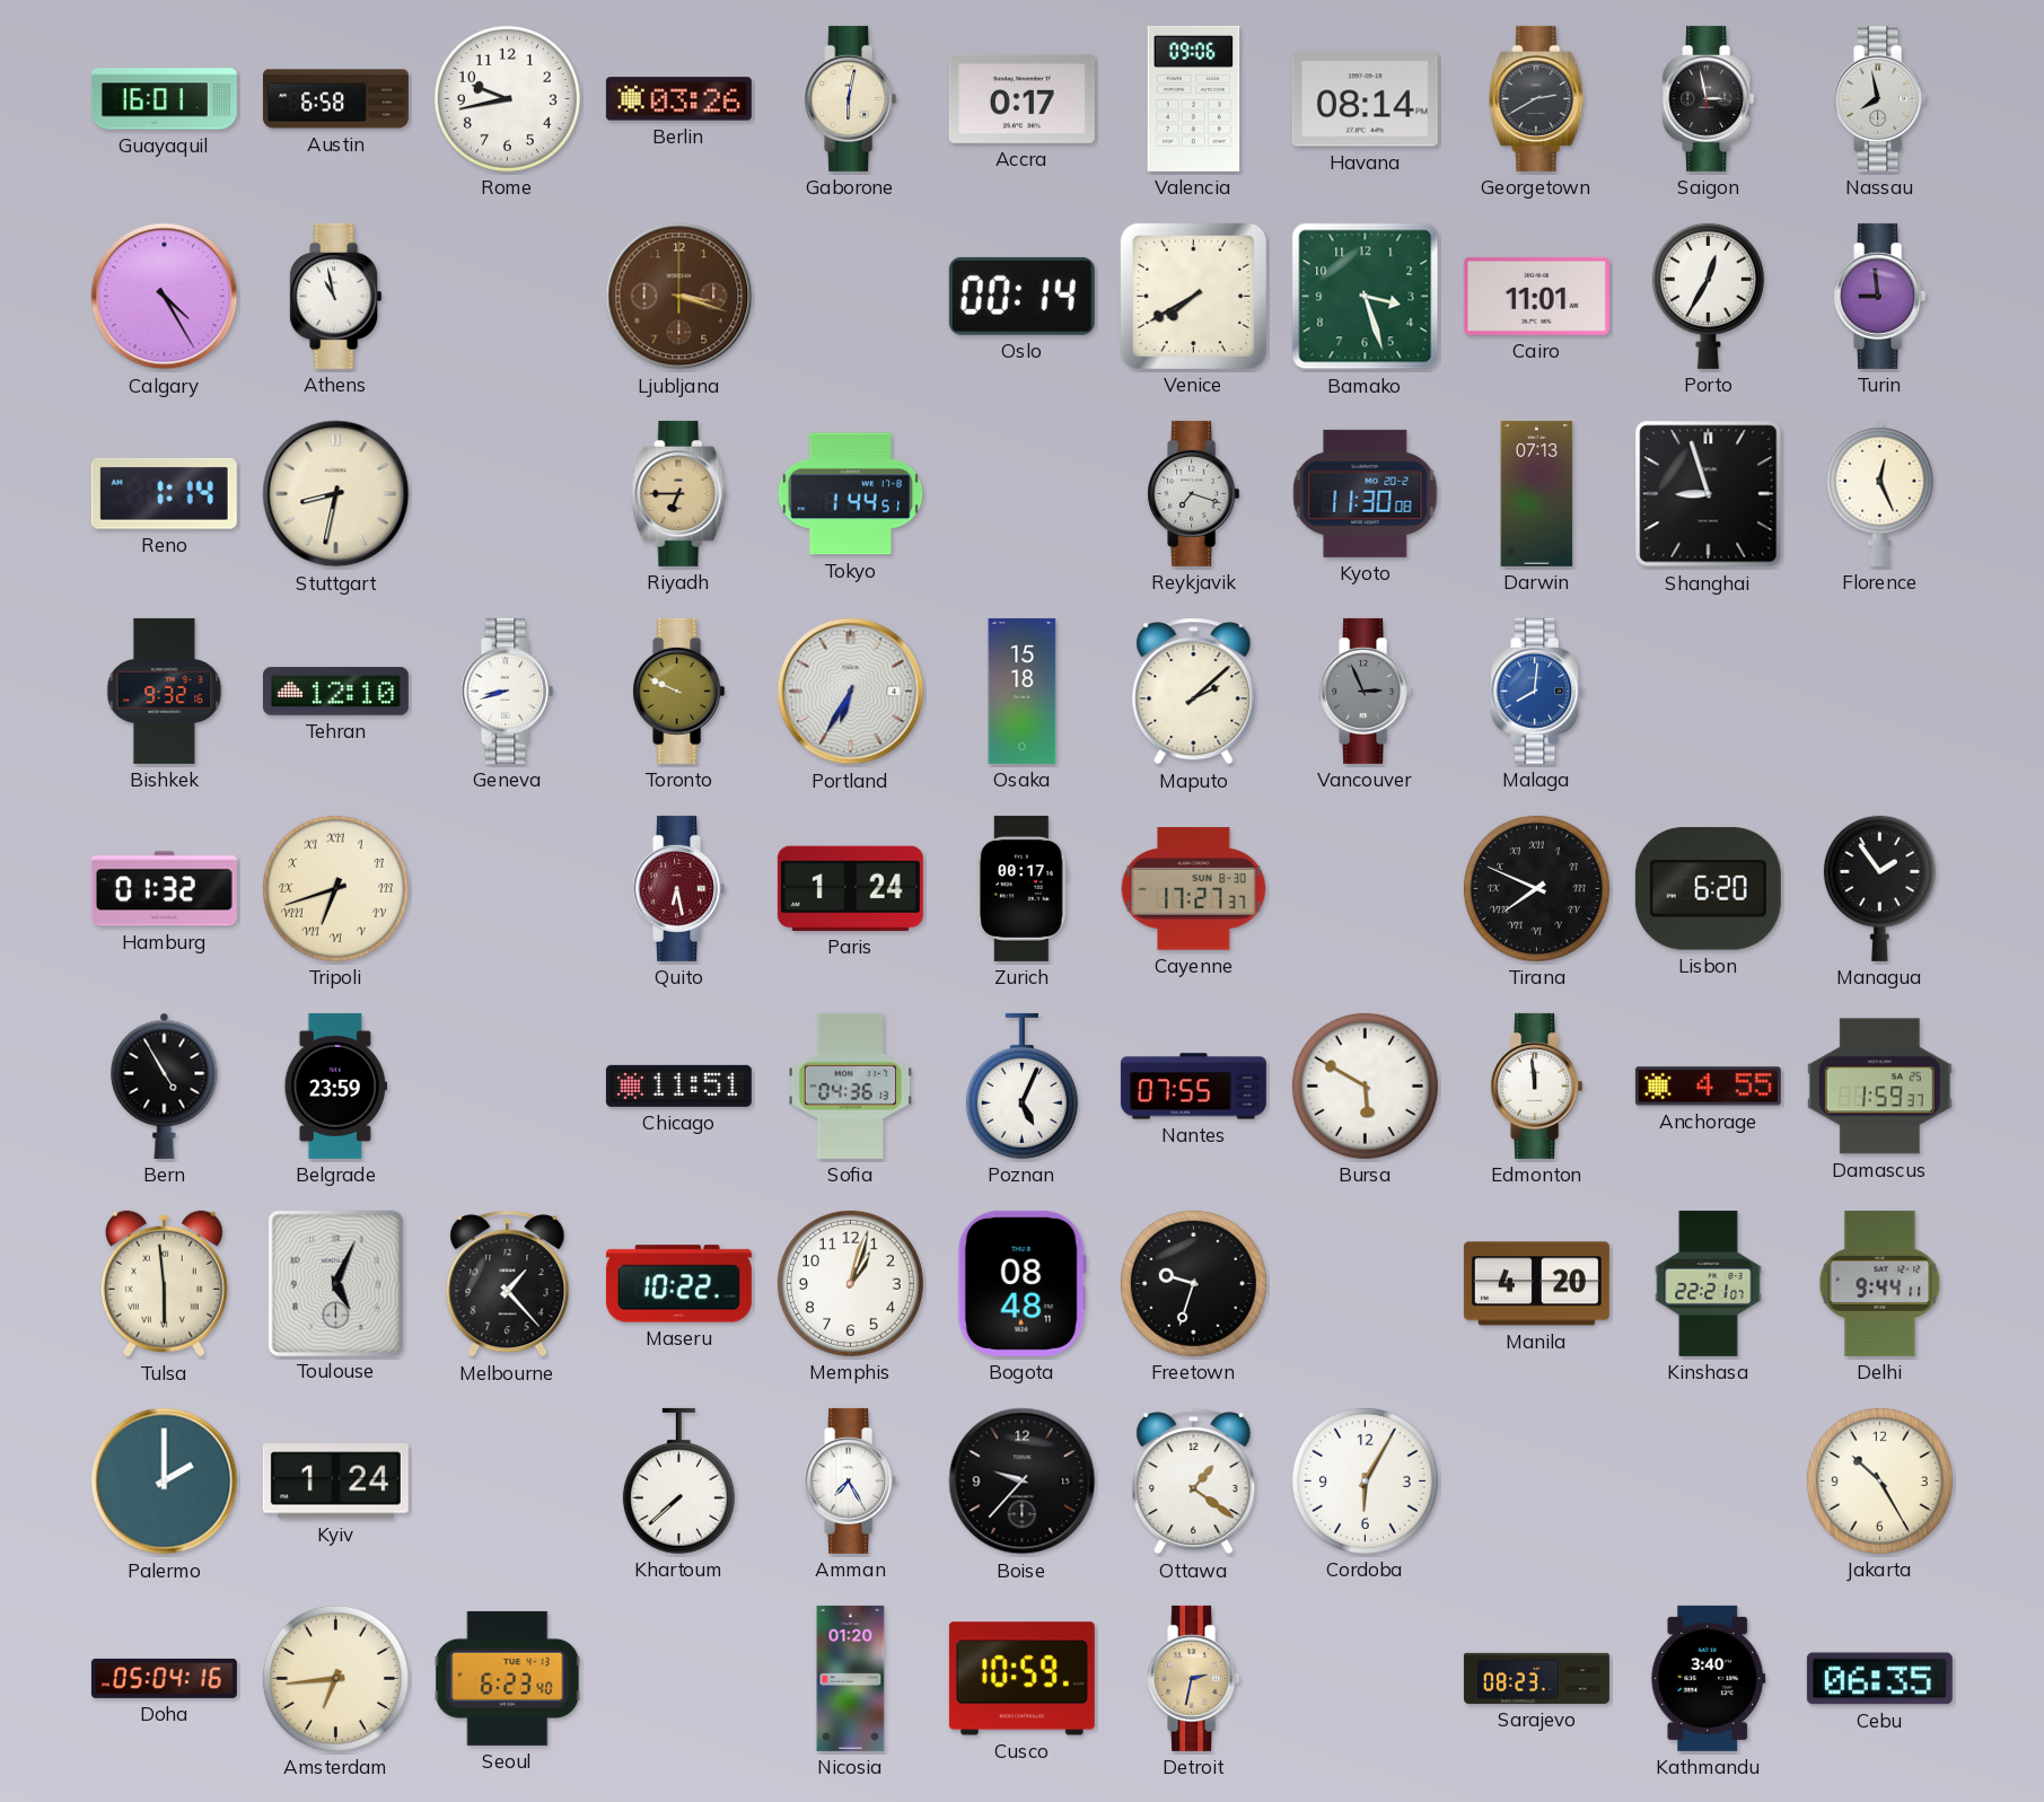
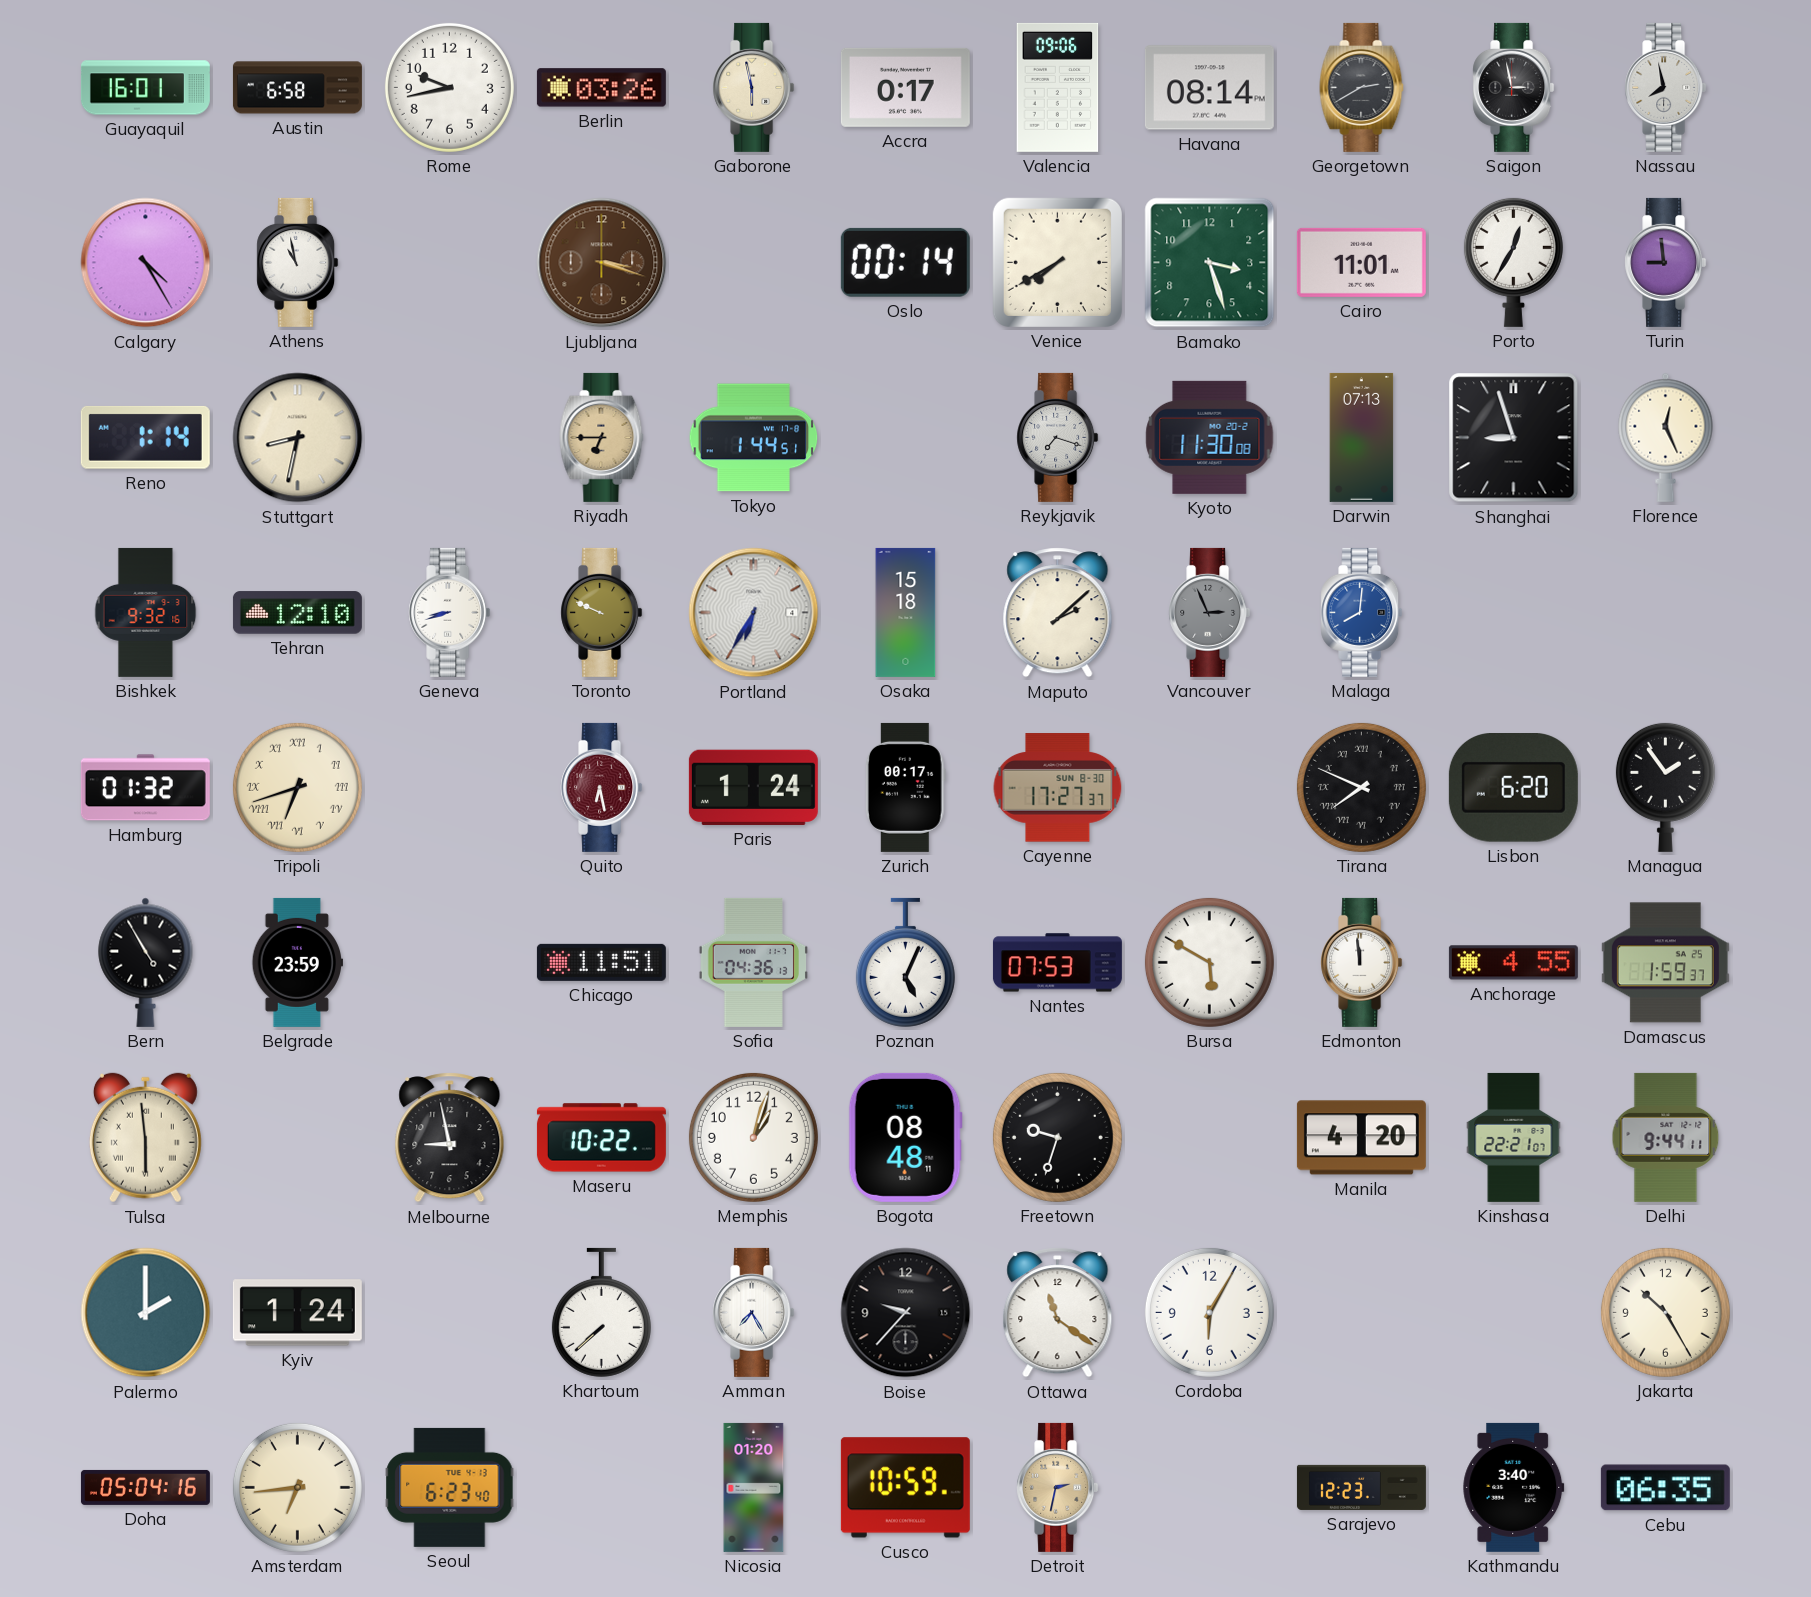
Gaborone: 6:02 -> 5:58
Nantes: 07:55 -> 07:53
Toulouse: 5:04 -> none
Melbourne: 1:23 -> 8:58
Ottawa: 1:21 -> 11:21
Sarajevo: 08:23 -> 12:23
